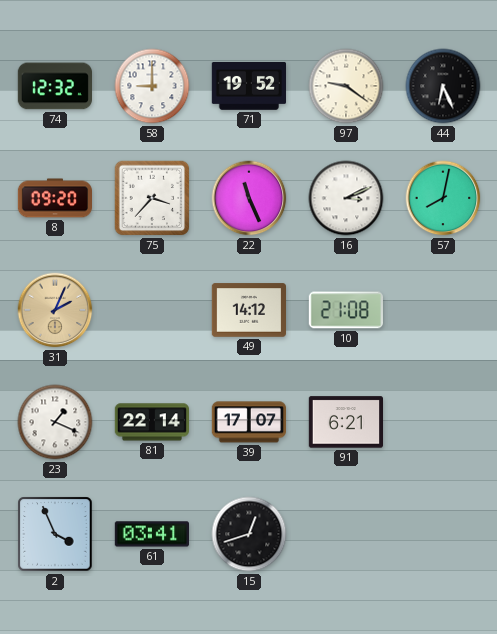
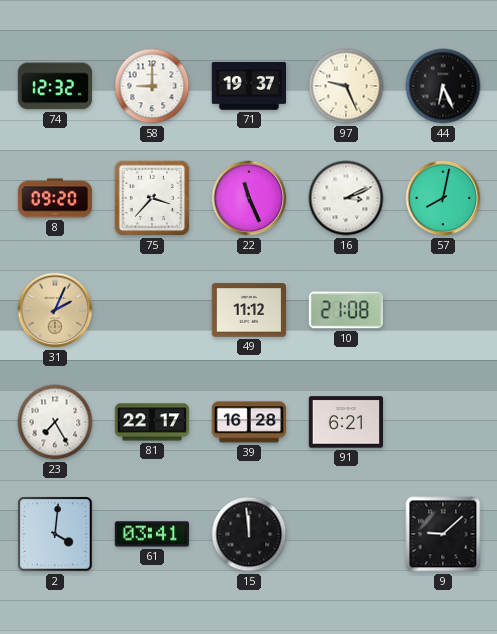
71: 19:52 -> 19:37
97: 9:21 -> 9:26
49: 14:12 -> 11:12
23: 1:19 -> 7:25
81: 22:14 -> 22:17
39: 17:07 -> 16:28
2: 3:56 -> 4:01
15: 12:42 -> 11:59
9: none -> 9:08
